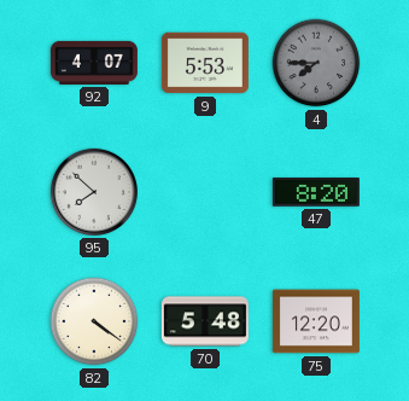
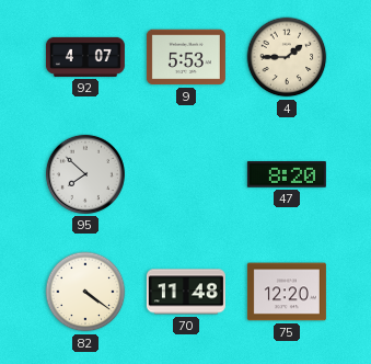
4: 7:45 -> 1:45
4 dial: grey -> cream
70: 5:48 -> 11:48
